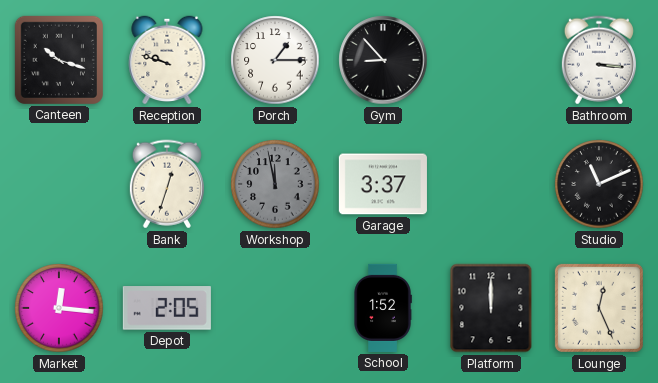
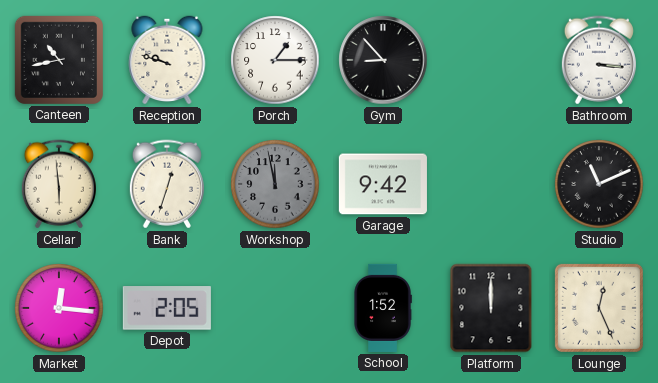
Canteen: 10:18 -> 10:43
Cellar: none -> 5:59
Garage: 3:37 -> 9:42
